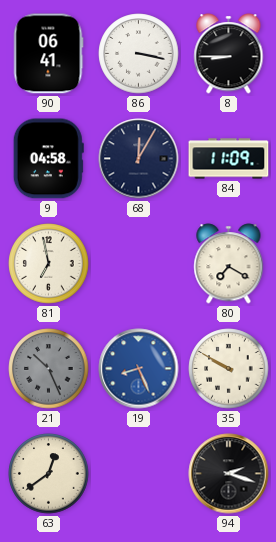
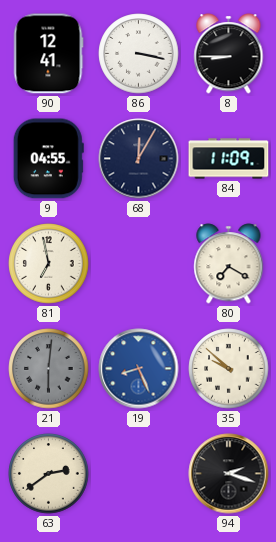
90: 06:41 -> 12:41
9: 04:58 -> 04:55
21: 10:26 -> 6:01
35: 9:50 -> 9:52
63: 12:39 -> 2:39
